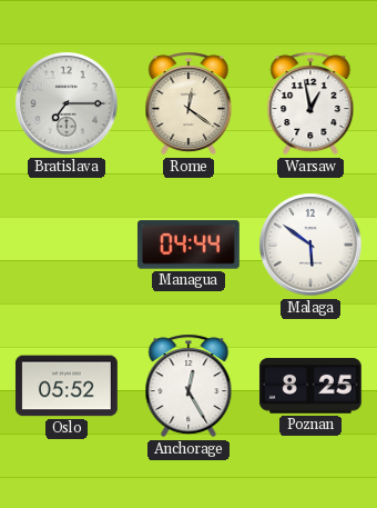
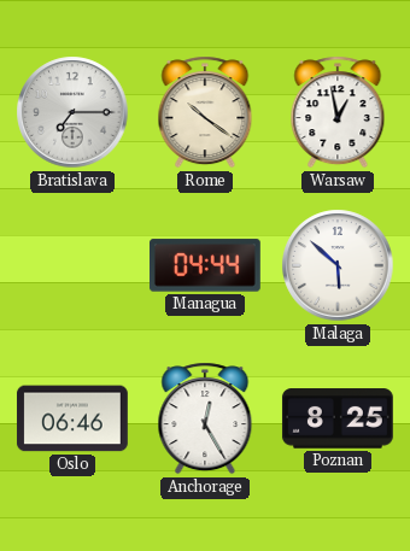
Rome: 12:21 -> 10:21
Malaga: 5:51 -> 5:52
Oslo: 05:52 -> 06:46
